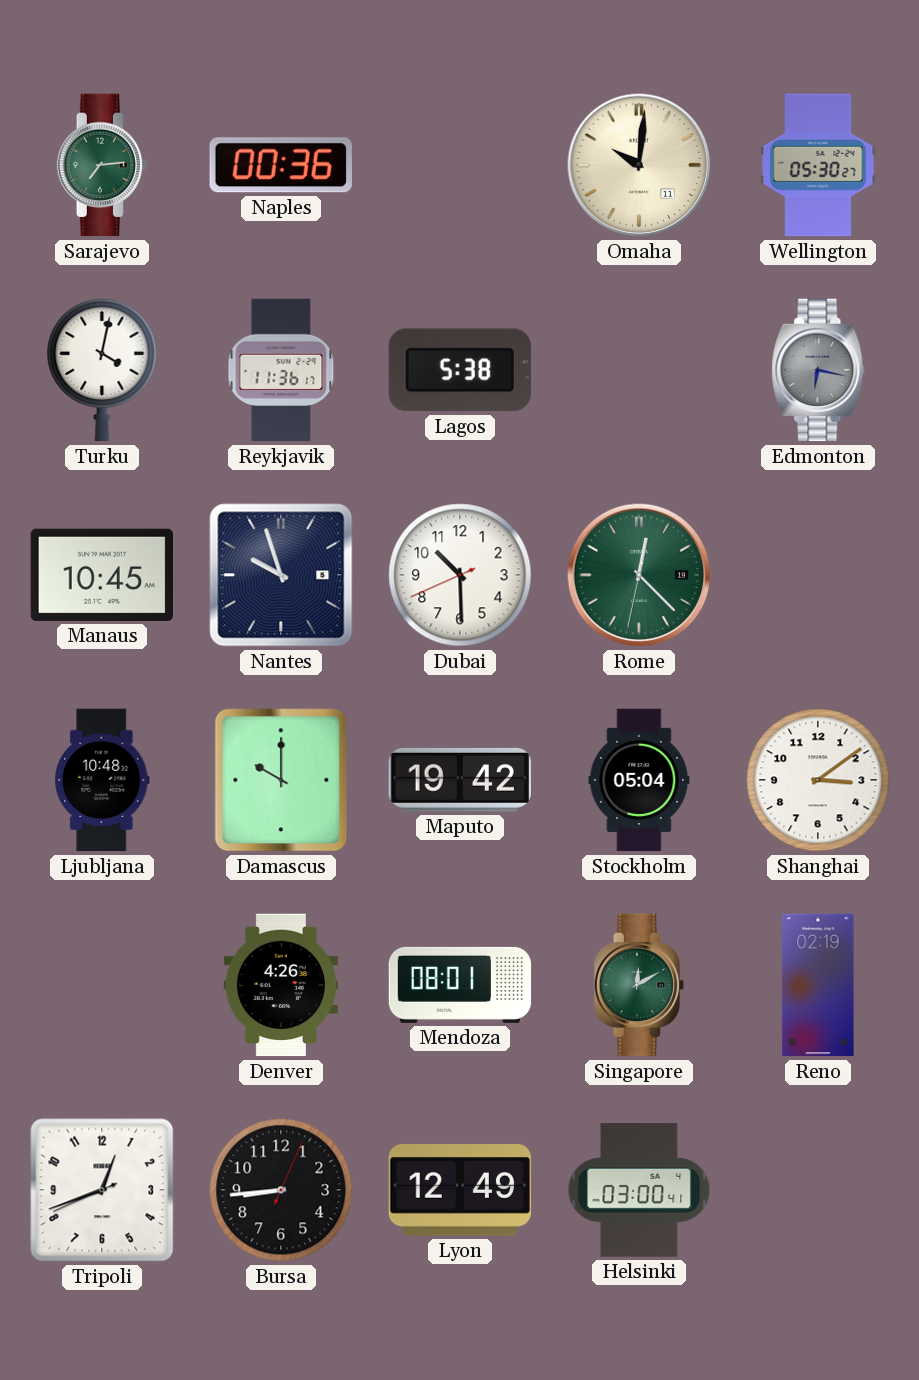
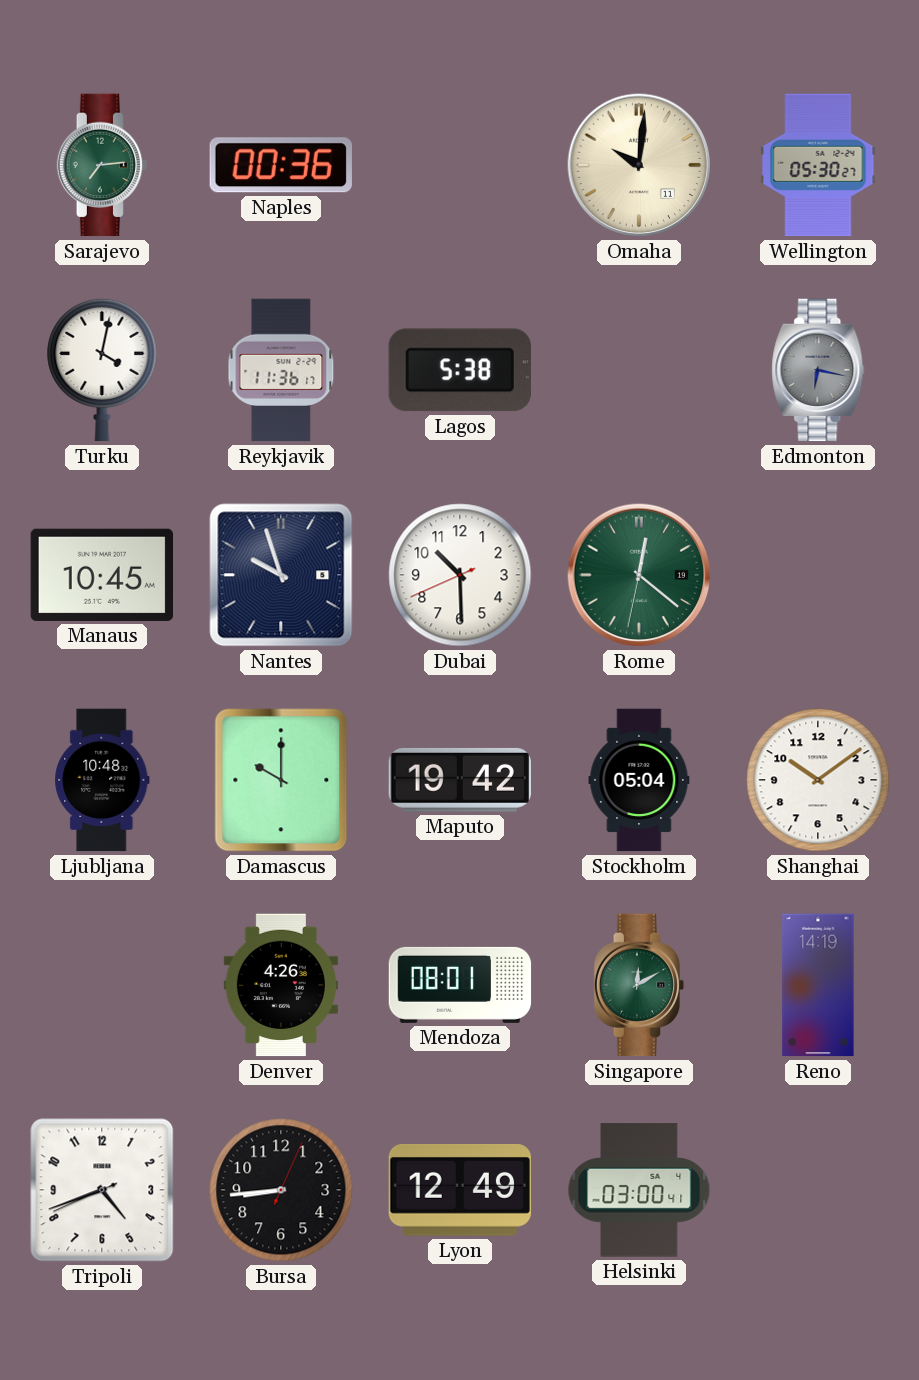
Rome: 12:22 -> 12:21
Shanghai: 3:09 -> 10:09
Reno: 02:19 -> 14:19
Tripoli: 12:41 -> 4:41
